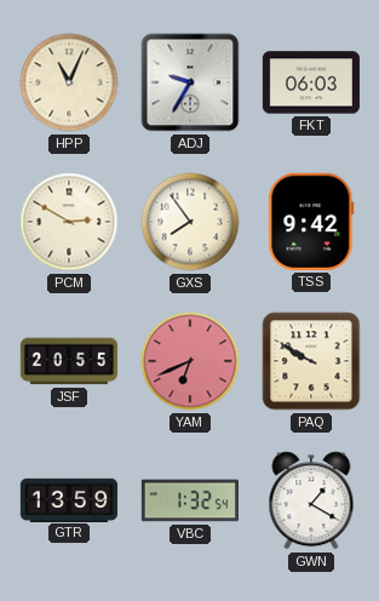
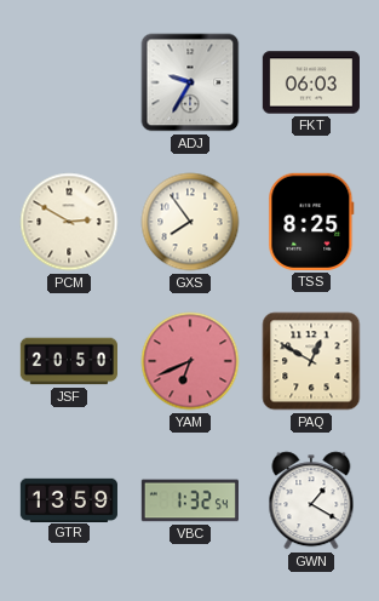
HPP: 11:04 -> none
TSS: 9:42 -> 8:25
JSF: 20:55 -> 20:50
PAQ: 9:50 -> 12:50
